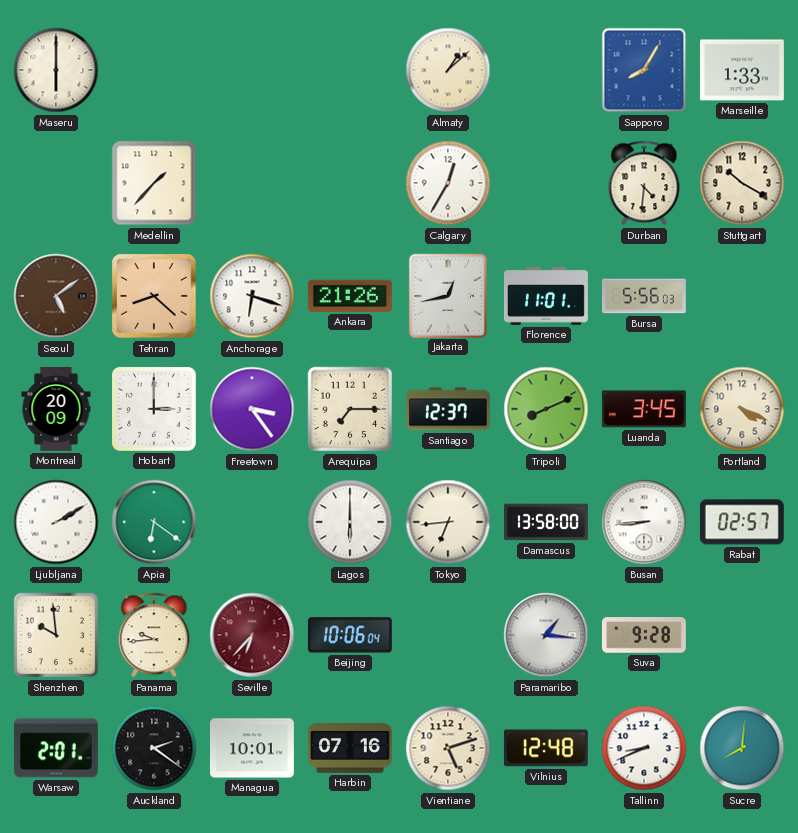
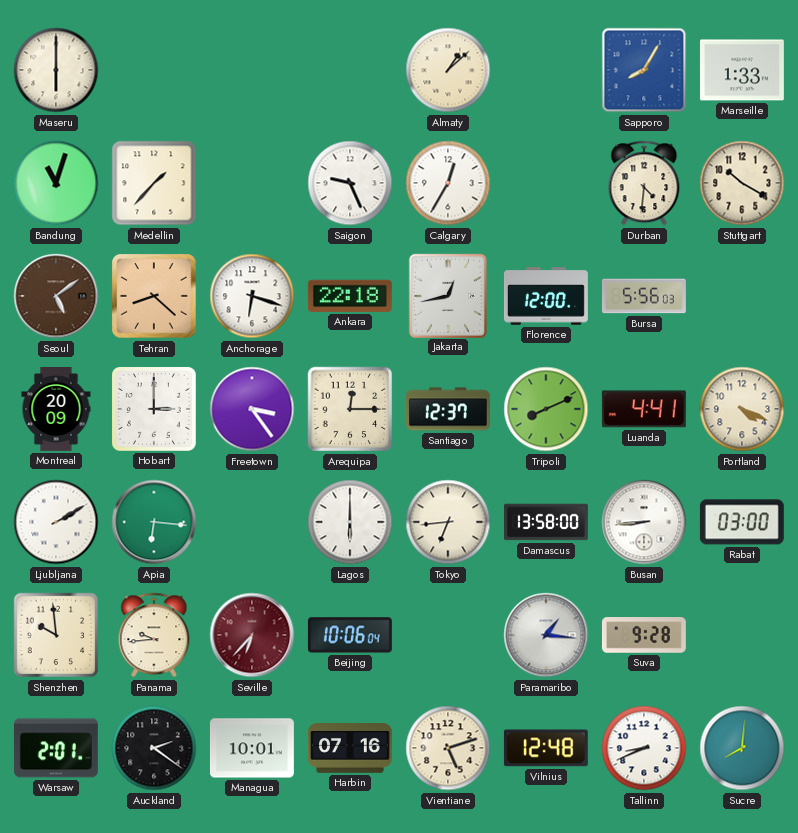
Bandung: none -> 11:03
Saigon: none -> 9:26
Ankara: 21:26 -> 22:18
Florence: 11:01 -> 12:00
Arequipa: 7:15 -> 12:15
Luanda: 3:45 -> 4:41
Apia: 6:21 -> 6:16
Rabat: 02:57 -> 03:00
